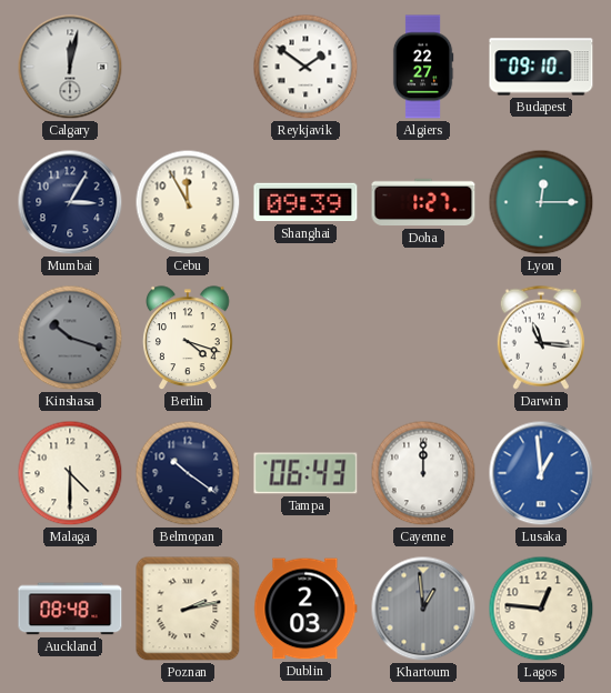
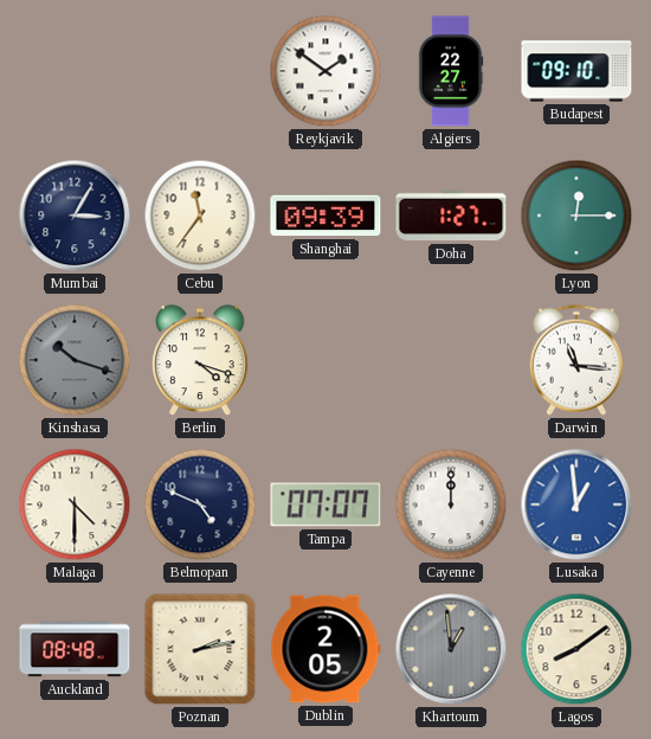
Calgary: 12:02 -> none
Cebu: 11:55 -> 11:36
Belmopan: 10:21 -> 4:49
Tampa: 06:43 -> 07:07
Dublin: 2:03 -> 2:05
Lagos: 12:46 -> 8:09
